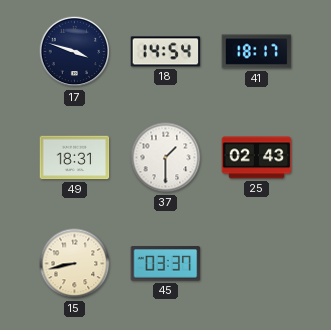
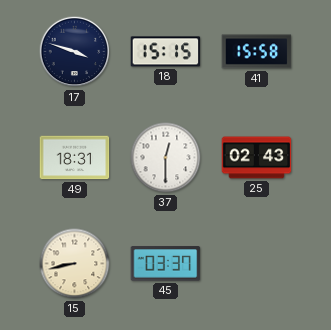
18: 14:54 -> 15:15
41: 18:17 -> 15:58
37: 1:30 -> 12:30
